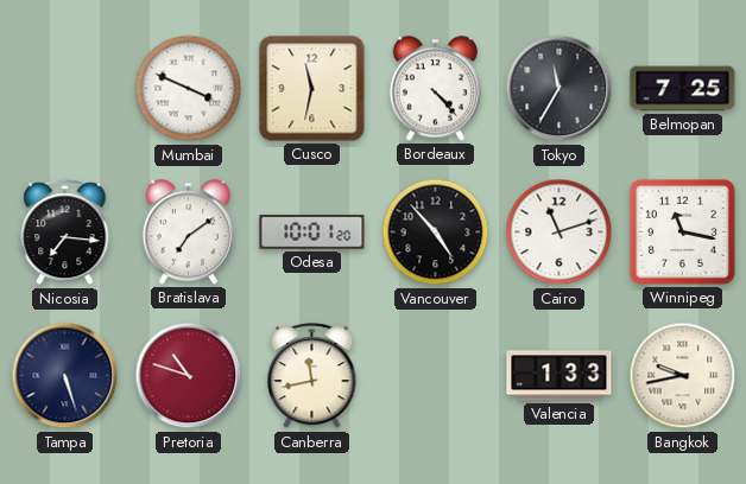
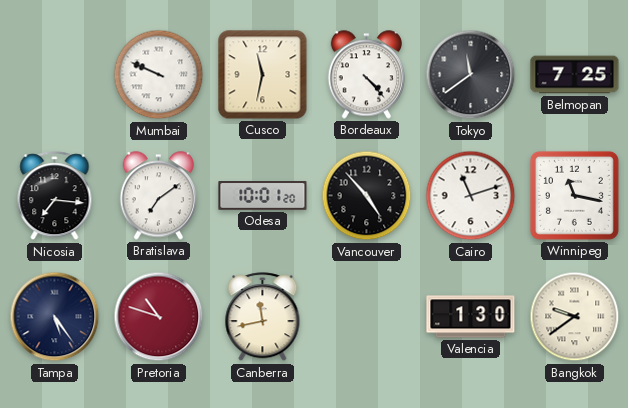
Mumbai: 3:49 -> 9:49
Tokyo: 11:35 -> 11:39
Tampa: 5:27 -> 5:24
Valencia: 1:33 -> 1:30
Bangkok: 9:43 -> 9:39
